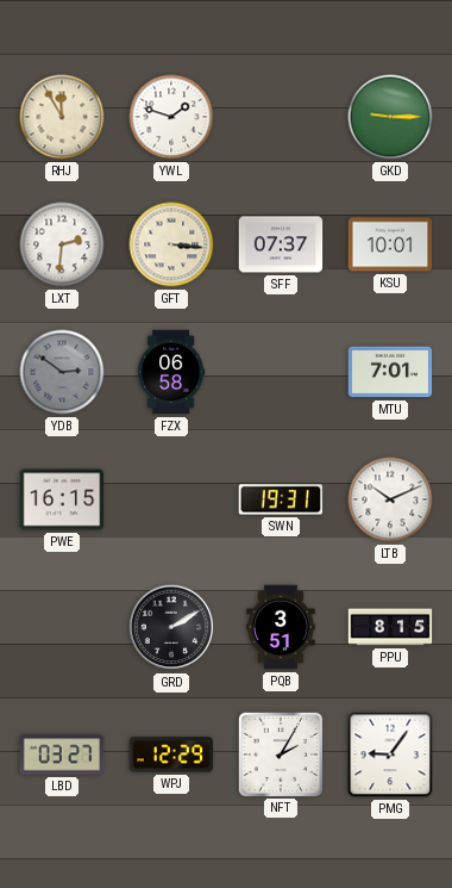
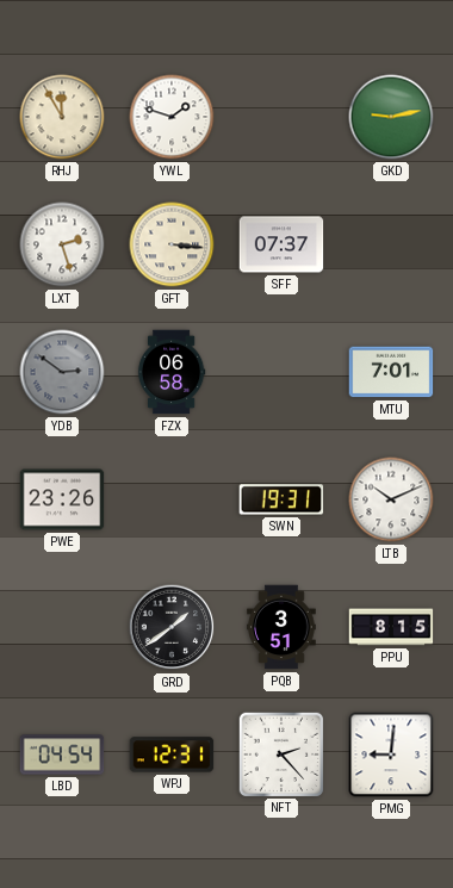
GKD: 9:15 -> 9:13
LXT: 2:31 -> 2:27
KSU: 10:01 -> none
PWE: 16:15 -> 23:26
GRD: 2:10 -> 1:39
LBD: 03:27 -> 04:54
WPJ: 12:29 -> 12:31
NFT: 2:05 -> 2:23
PMG: 9:06 -> 9:01
